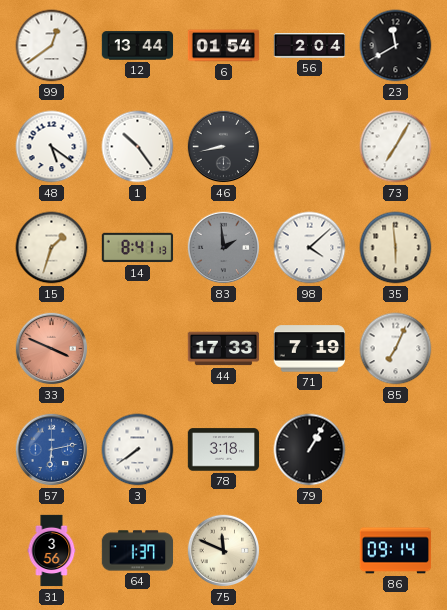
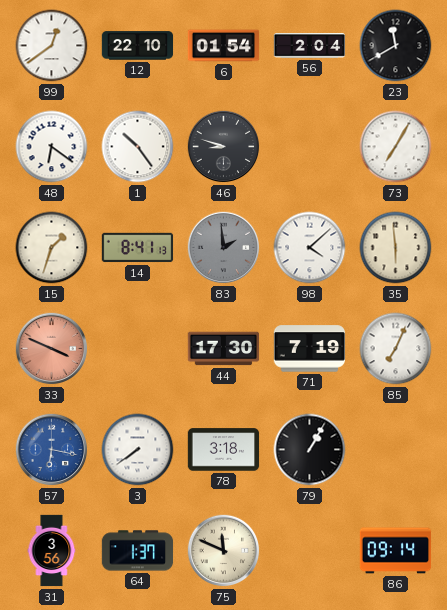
12: 13:44 -> 22:10
48: 5:21 -> 6:21
46: 8:43 -> 8:48
44: 17:33 -> 17:30
57: 6:13 -> 6:17
